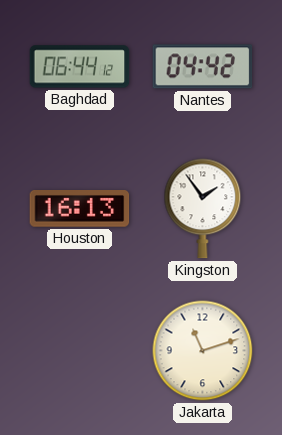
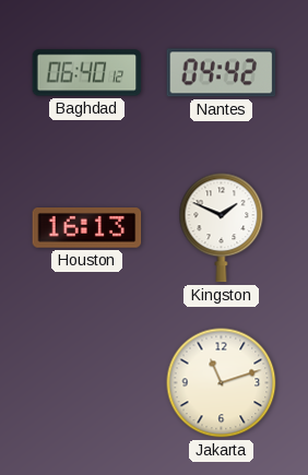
Baghdad: 06:44 -> 06:40
Kingston: 1:54 -> 1:49
